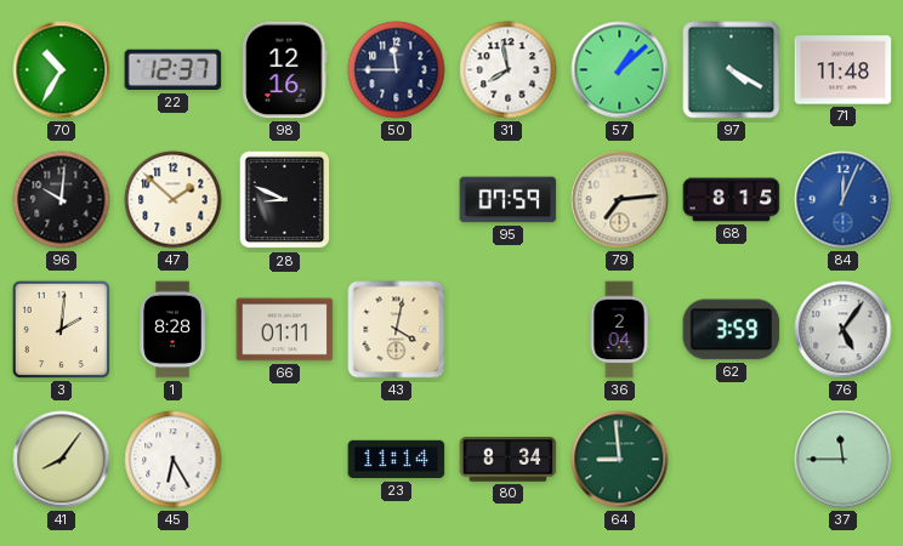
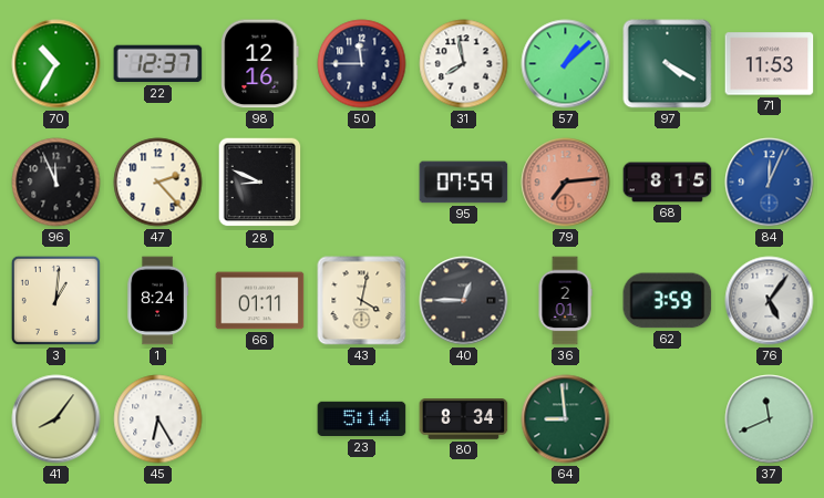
71: 11:48 -> 11:53
96: 10:01 -> 11:56
47: 1:52 -> 2:23
79 dial: cream -> salmon
3: 2:01 -> 1:01
1: 8:28 -> 8:24
40: none -> 12:45
36: 2:04 -> 2:01
23: 11:14 -> 5:14
37: 11:45 -> 11:41
